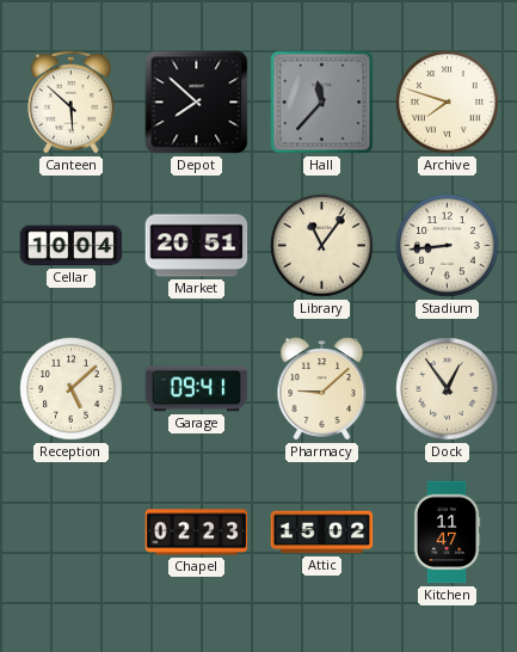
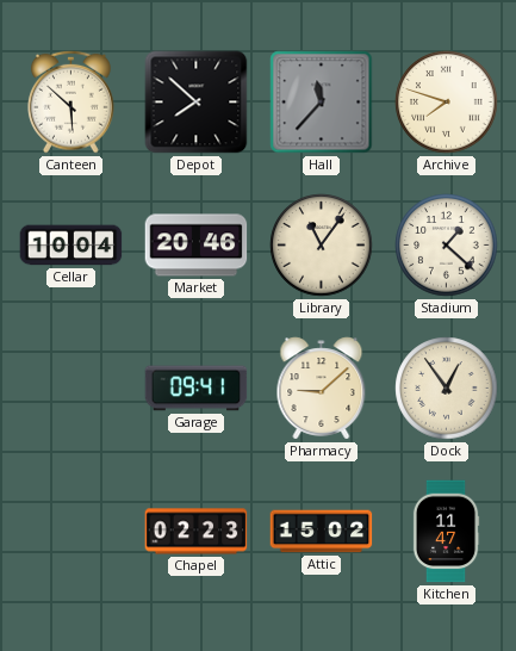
Market: 20:51 -> 20:46
Stadium: 8:44 -> 1:22
Reception: 5:08 -> none
